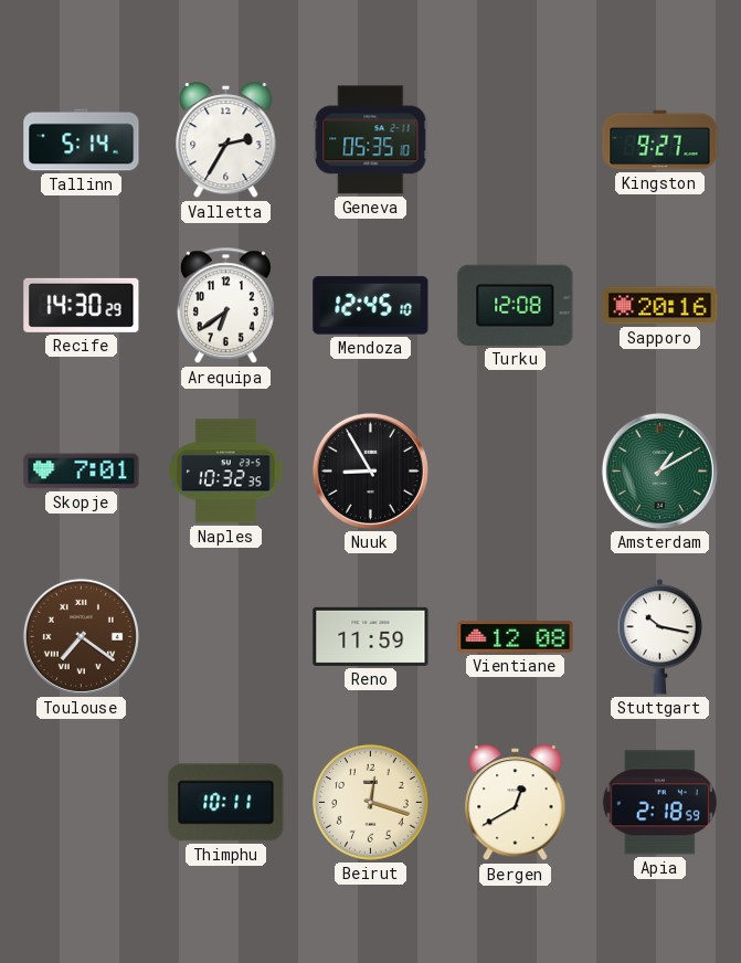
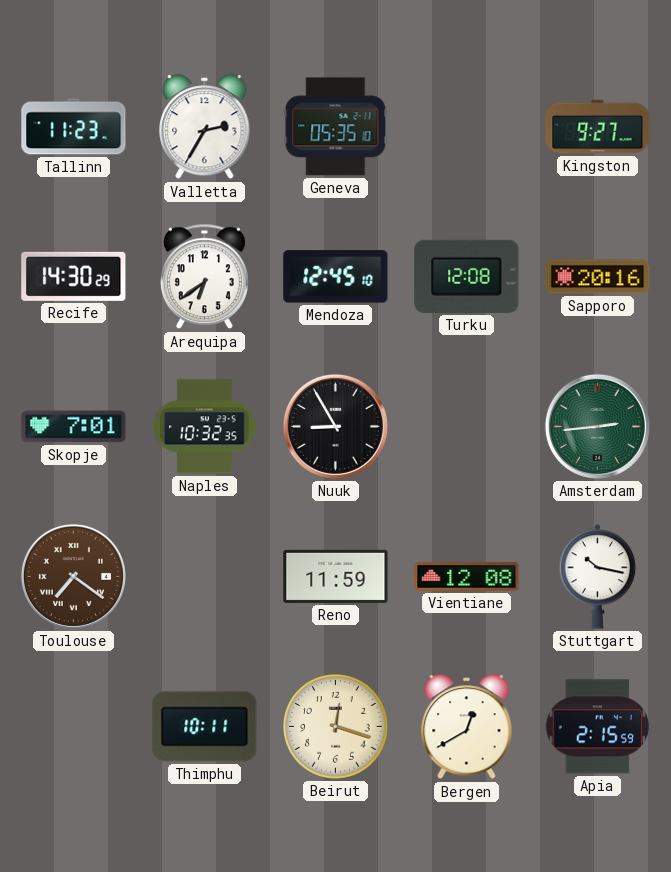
Tallinn: 5:14 -> 11:23
Amsterdam: 1:10 -> 2:44
Apia: 2:18 -> 2:15
